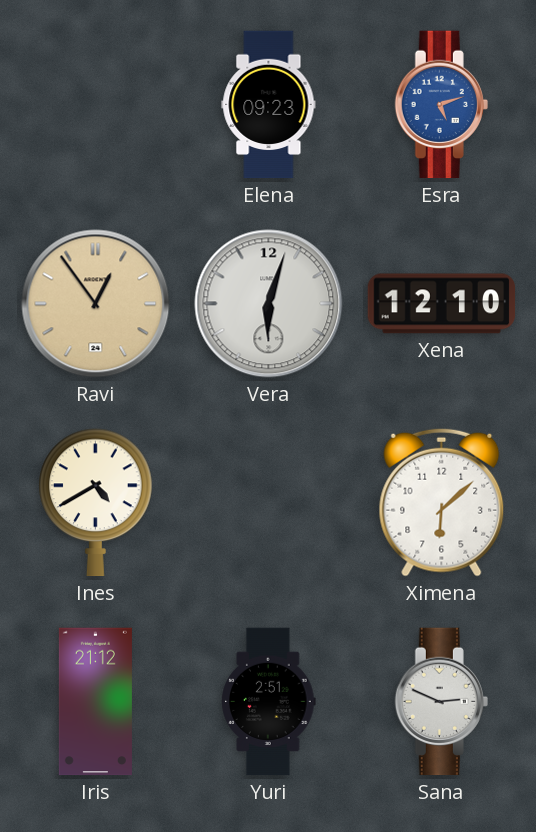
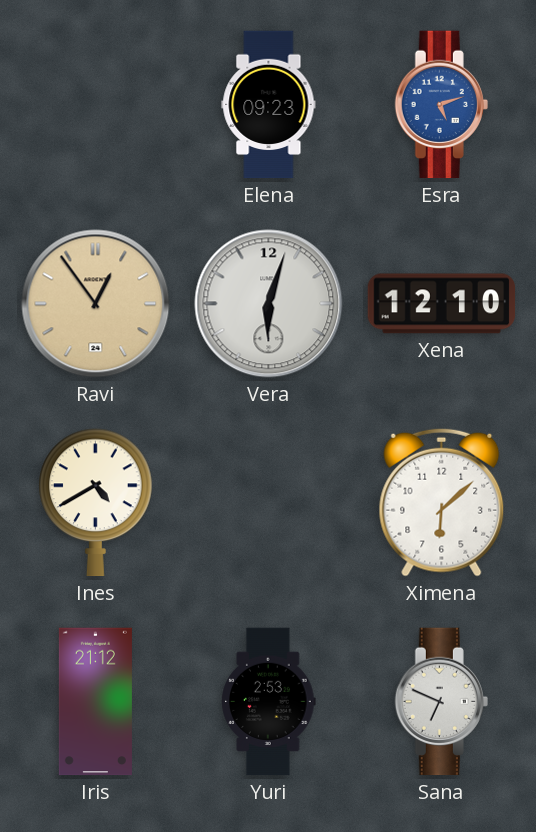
Yuri: 2:51 -> 2:53
Sana: 2:49 -> 6:49
